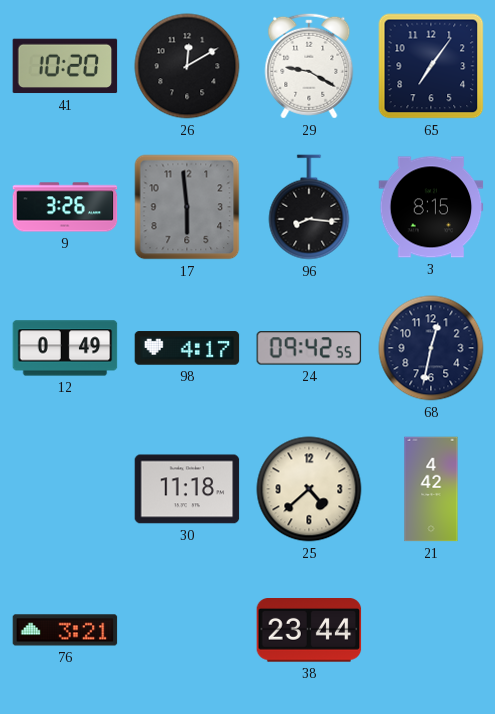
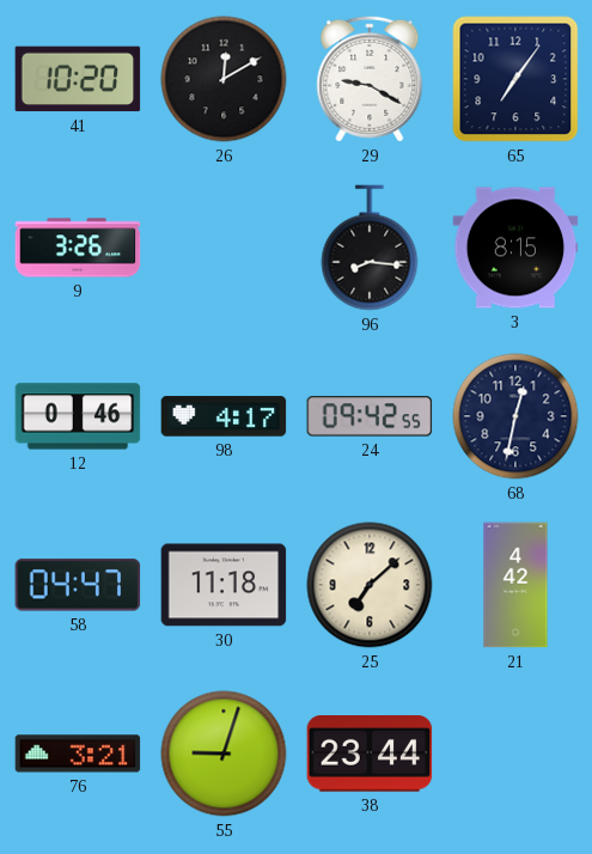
17: 5:59 -> none
12: 0:49 -> 0:46
58: none -> 04:47
25: 4:38 -> 7:08
55: none -> 9:03
